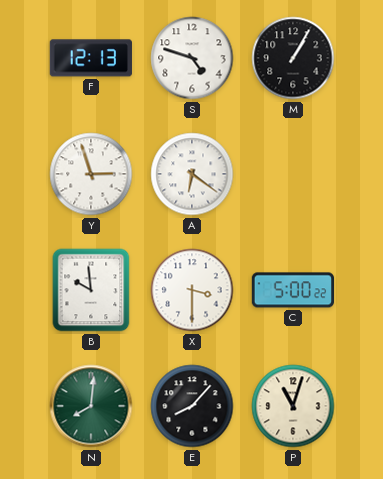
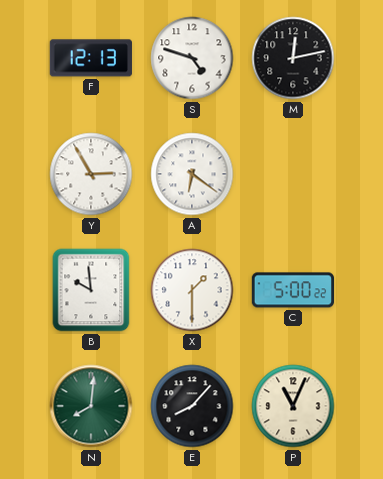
M: 1:05 -> 12:13
Y: 2:57 -> 2:55
X: 3:30 -> 1:30
P: 11:03 -> 11:04
